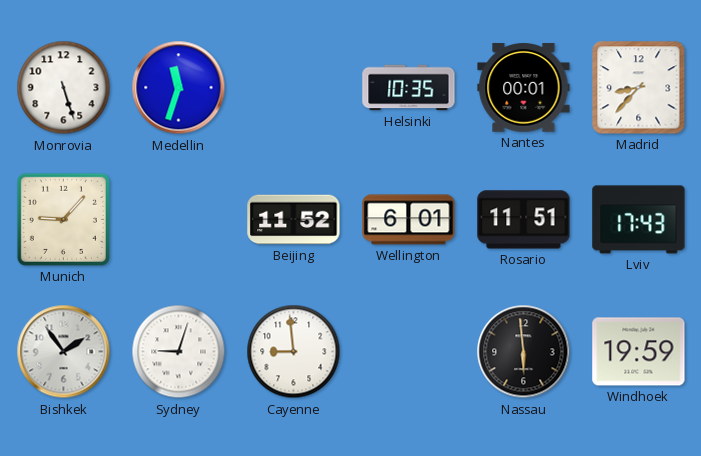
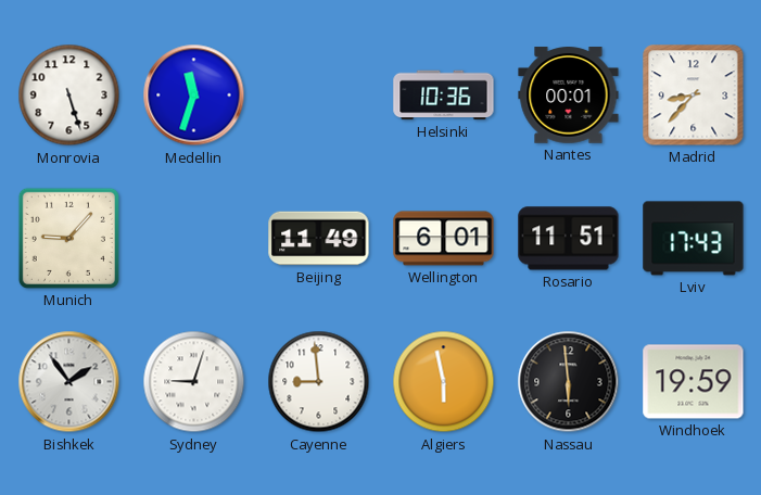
Helsinki: 10:35 -> 10:36
Beijing: 11:52 -> 11:49
Algiers: none -> 5:58
